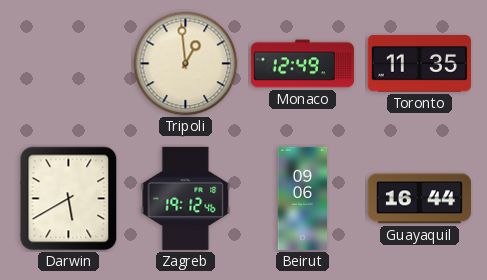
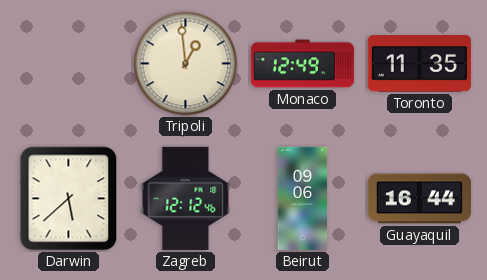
Darwin: 5:40 -> 5:38
Zagreb: 19:12 -> 12:12
